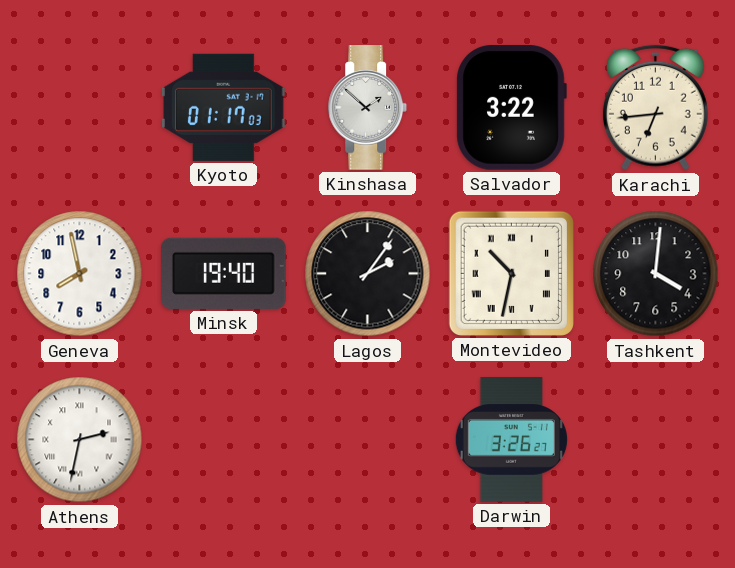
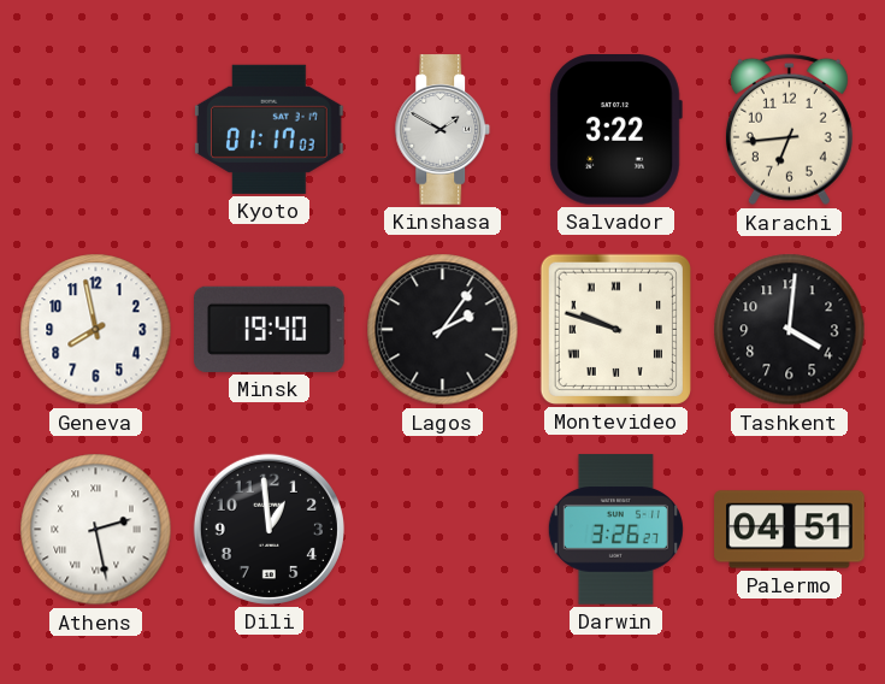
Kinshasa: 1:52 -> 1:50
Montevideo: 10:32 -> 9:48
Athens: 2:32 -> 2:28
Dili: none -> 12:59
Palermo: none -> 04:51
